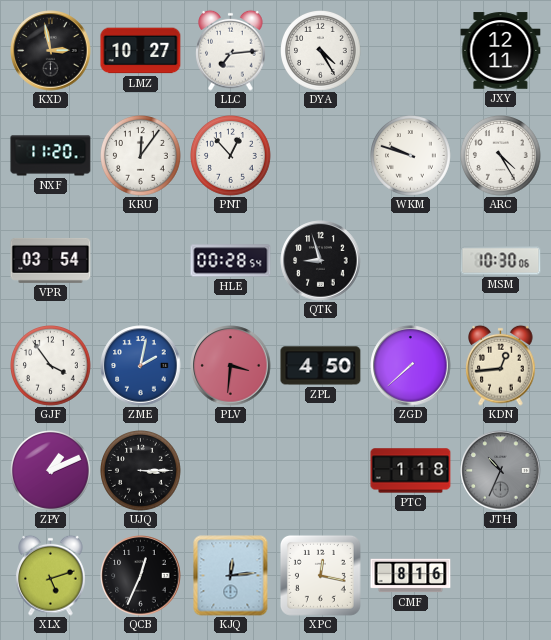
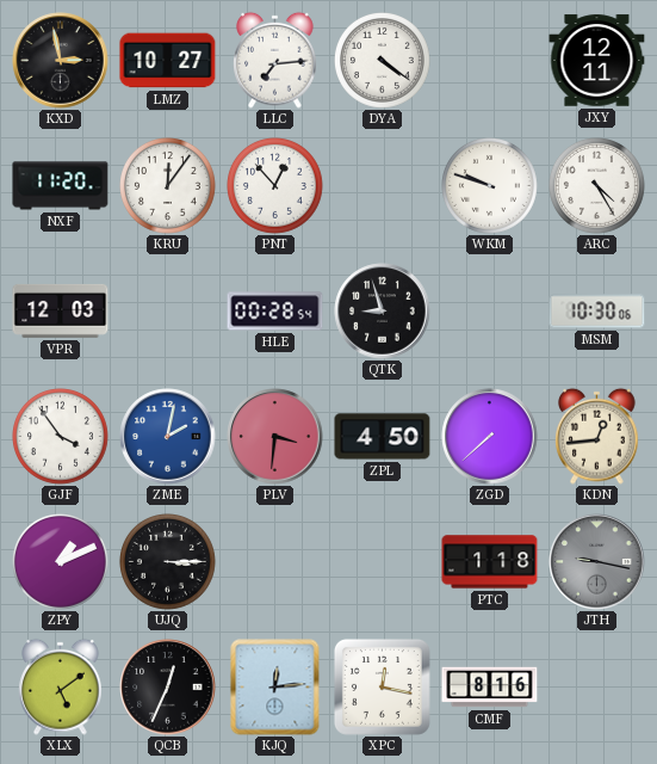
DYA: 4:25 -> 4:21
VPR: 03:54 -> 12:03
JTH: 10:34 -> 9:17
XLX: 5:12 -> 5:09
